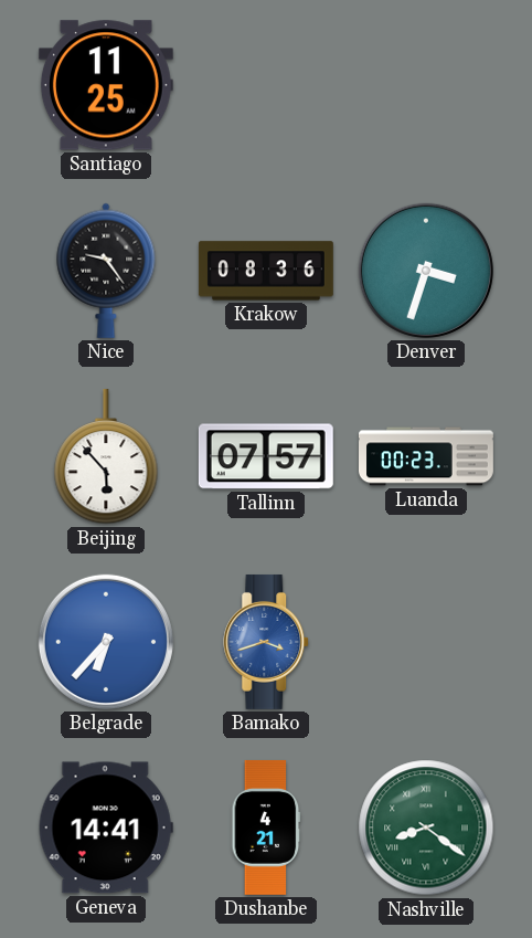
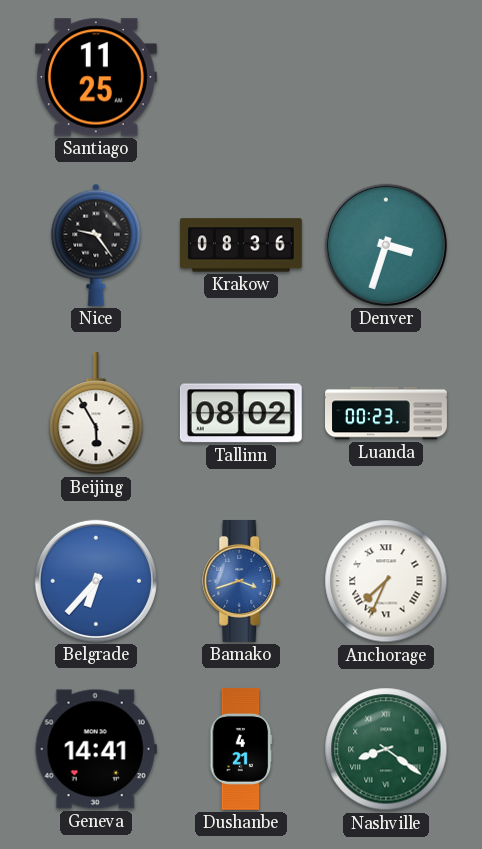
Beijing: 5:53 -> 5:55
Tallinn: 07:57 -> 08:02
Anchorage: none -> 7:34
